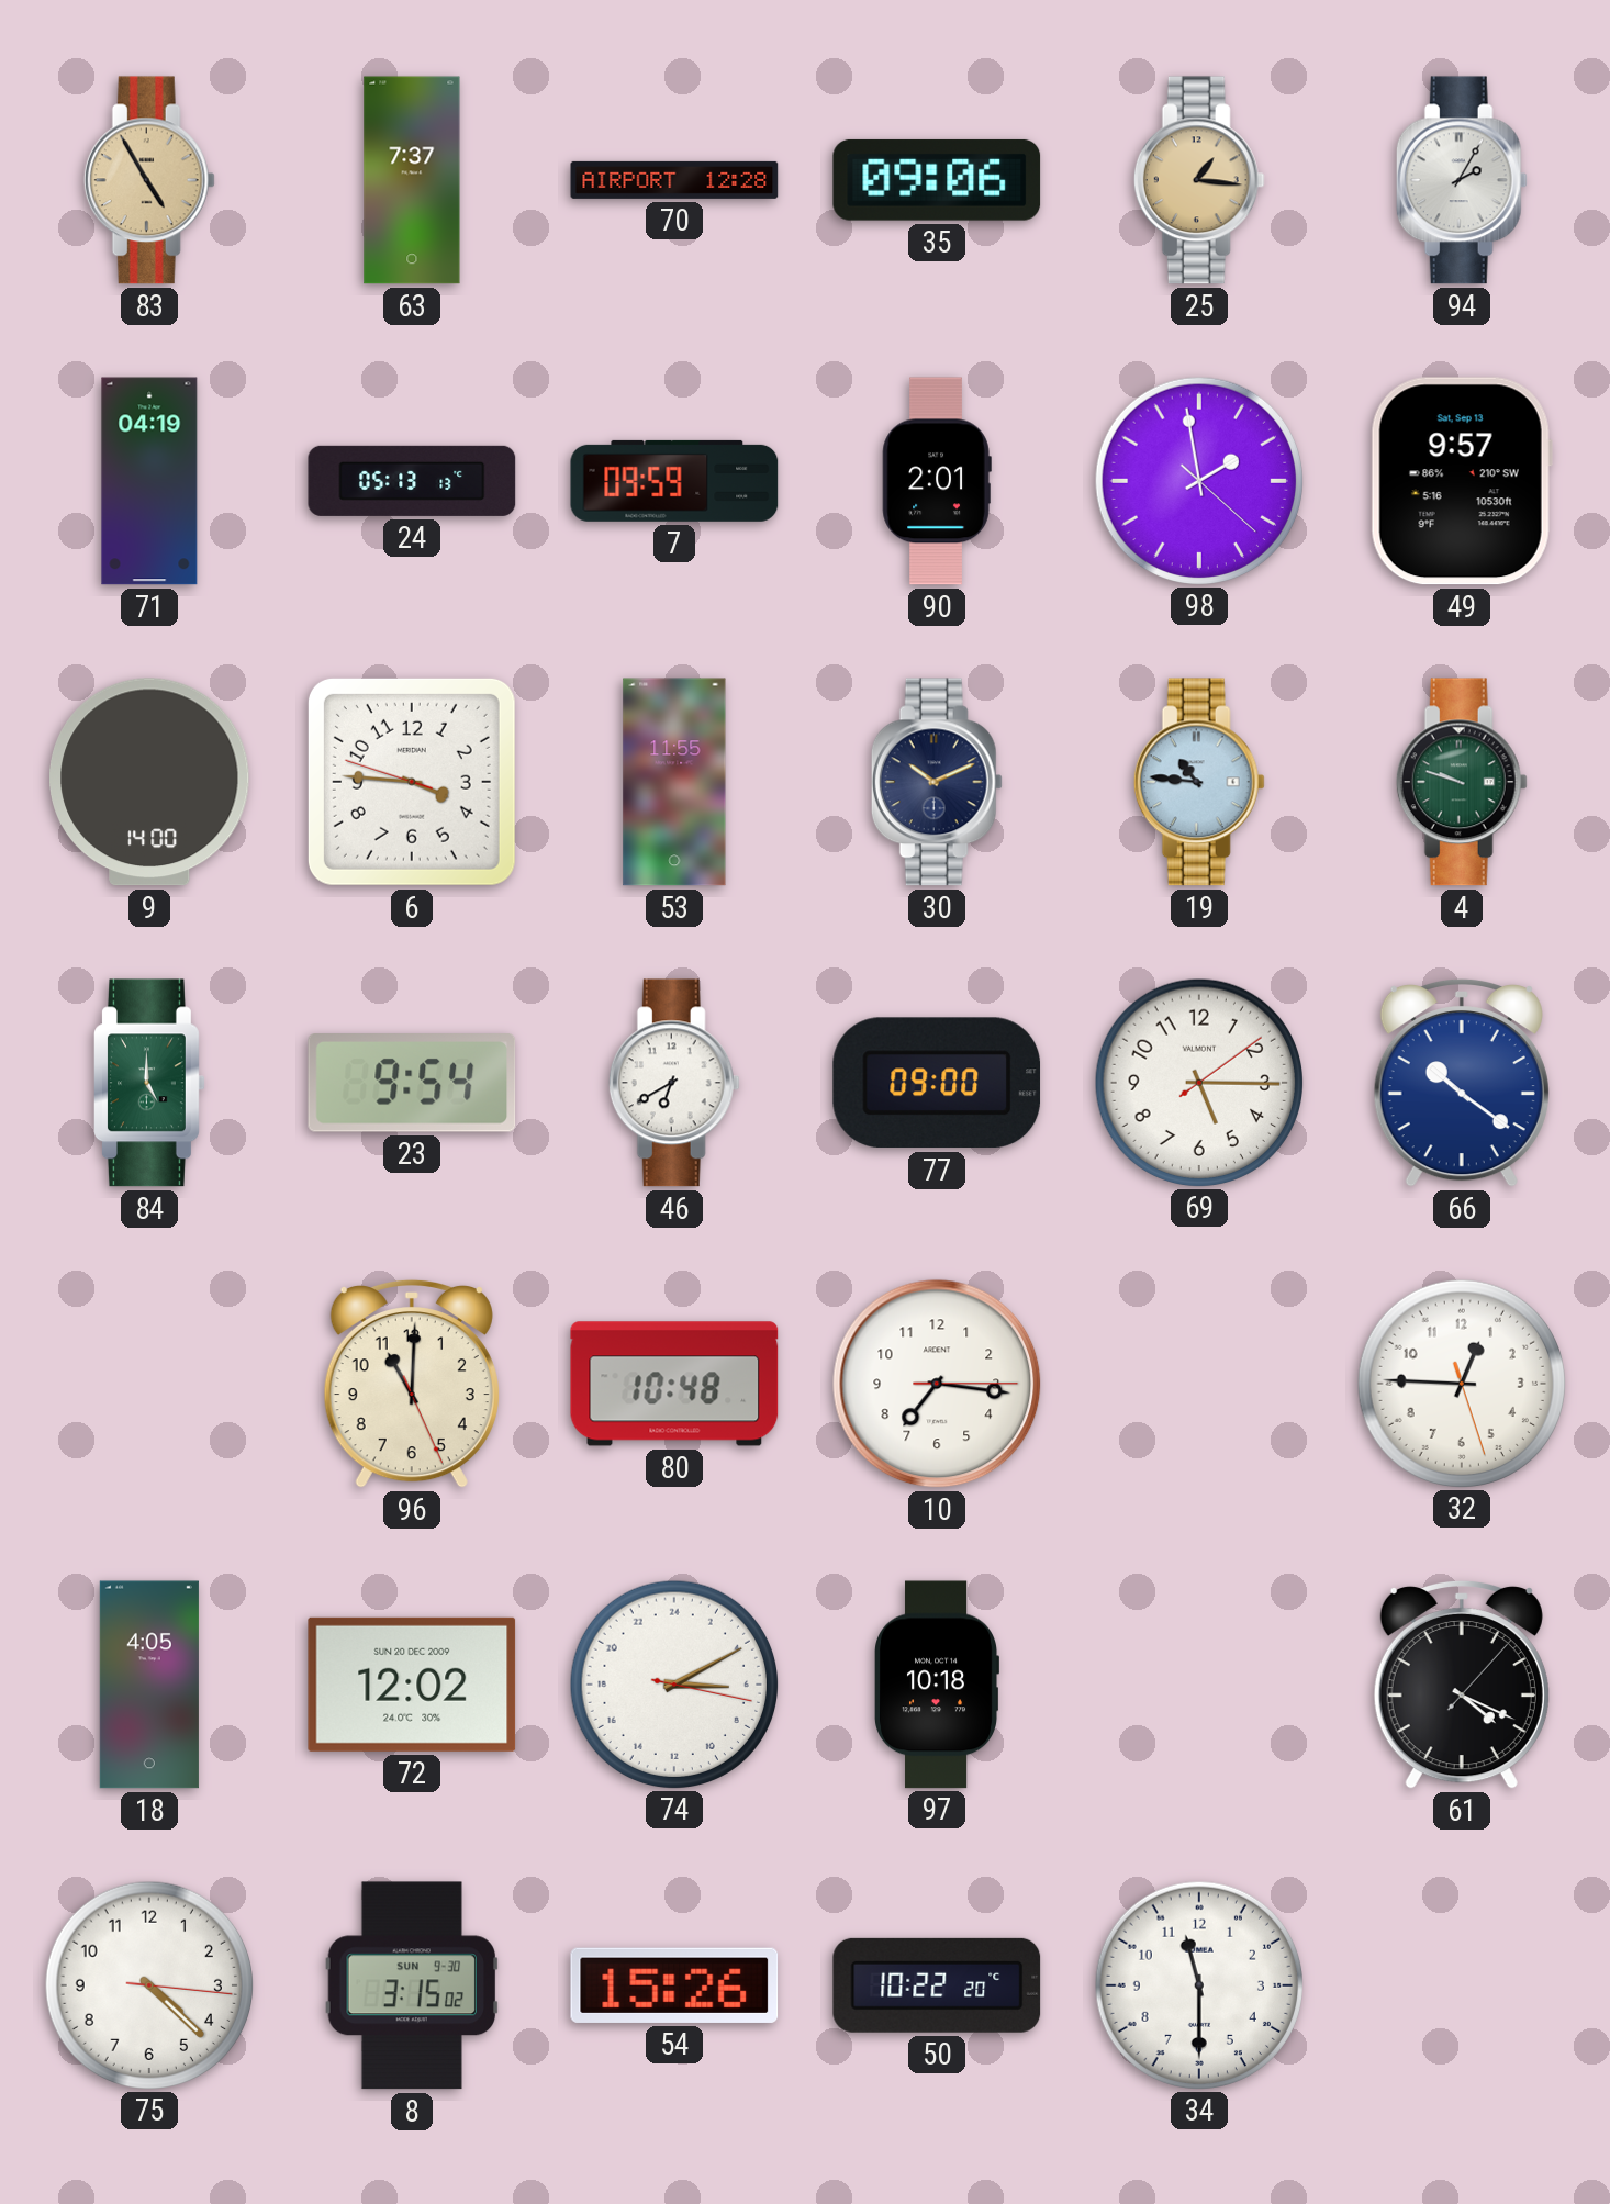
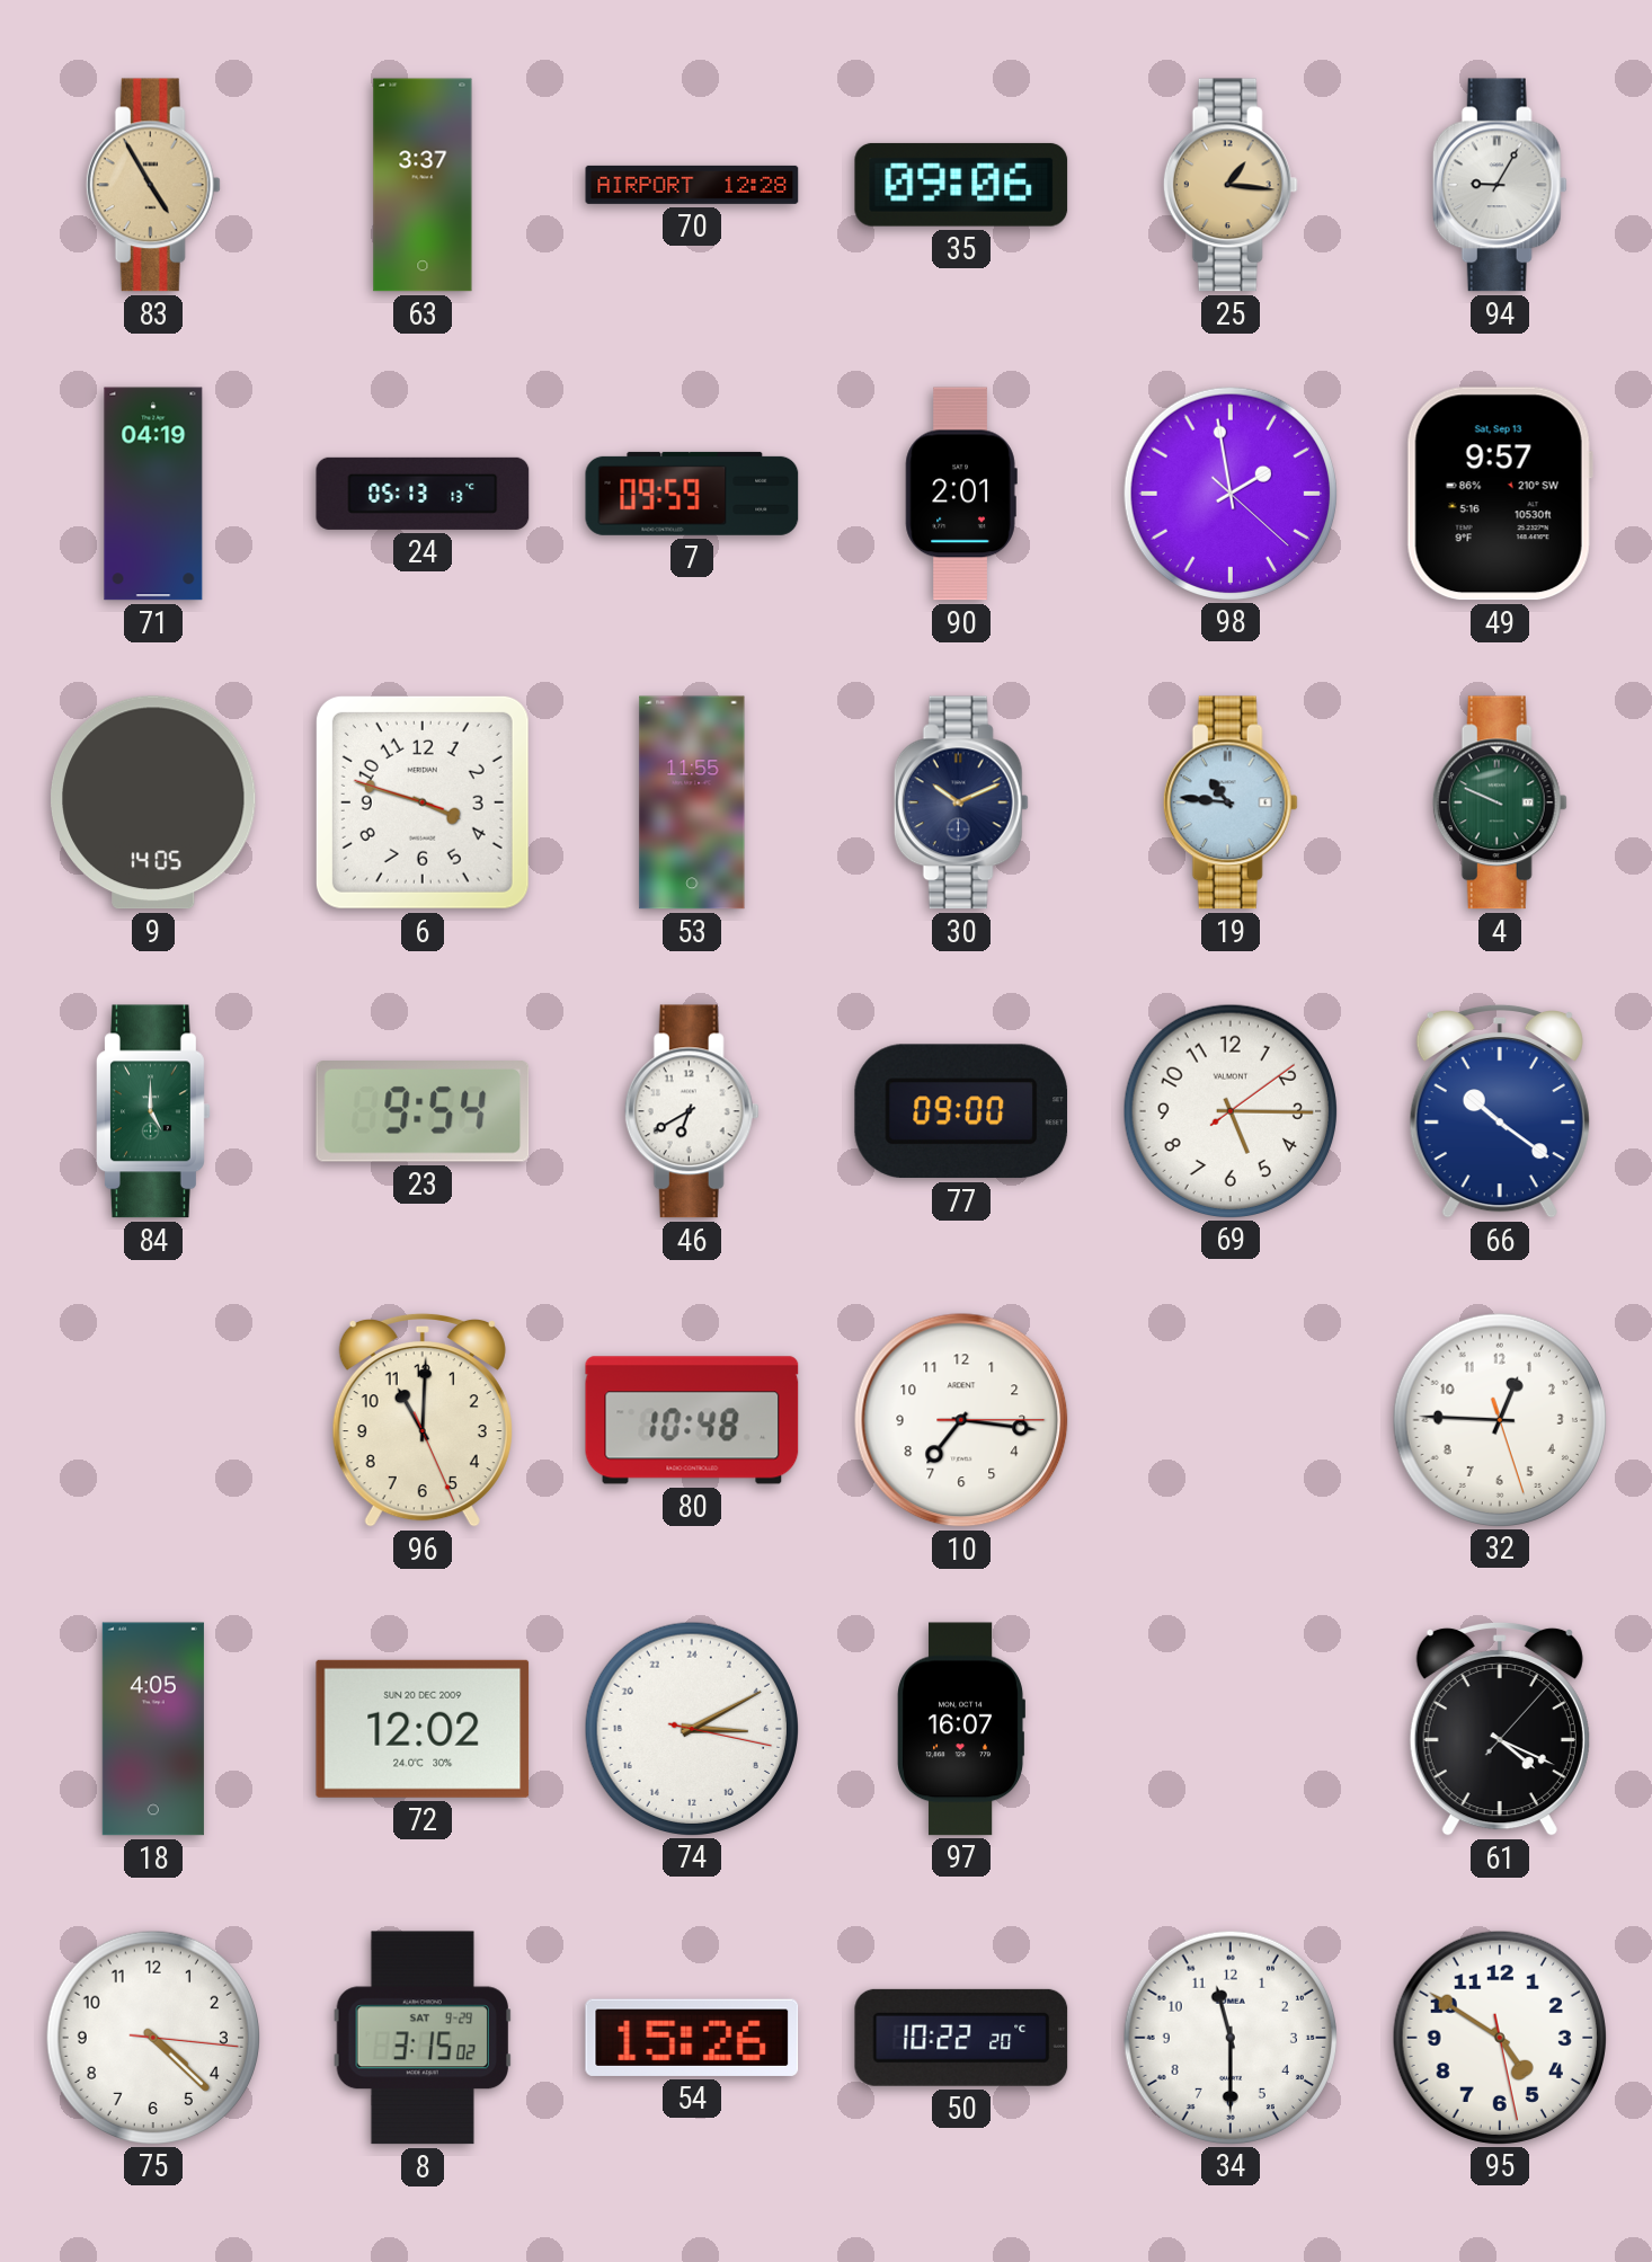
63: 7:37 -> 3:37
94: 2:05 -> 9:05
9: 14:00 -> 14:05
6: 3:45 -> 3:47
4: 9:48 -> 9:49
97: 10:18 -> 16:07
8 date: SUN 9-30 -> SAT 9-29
95: none -> 4:50
